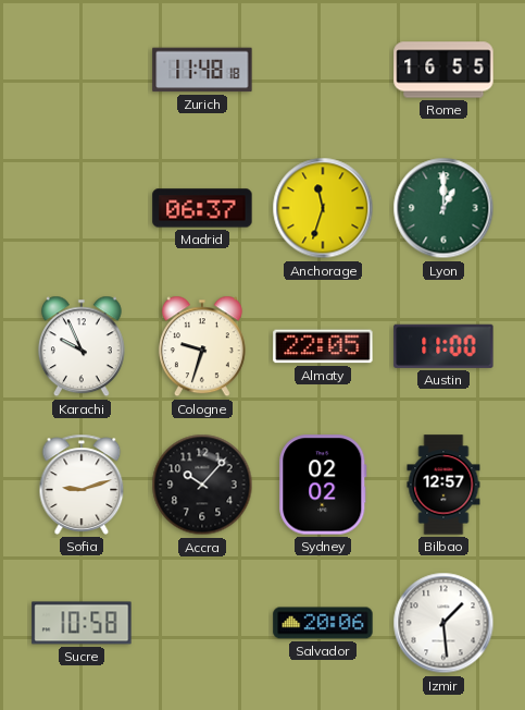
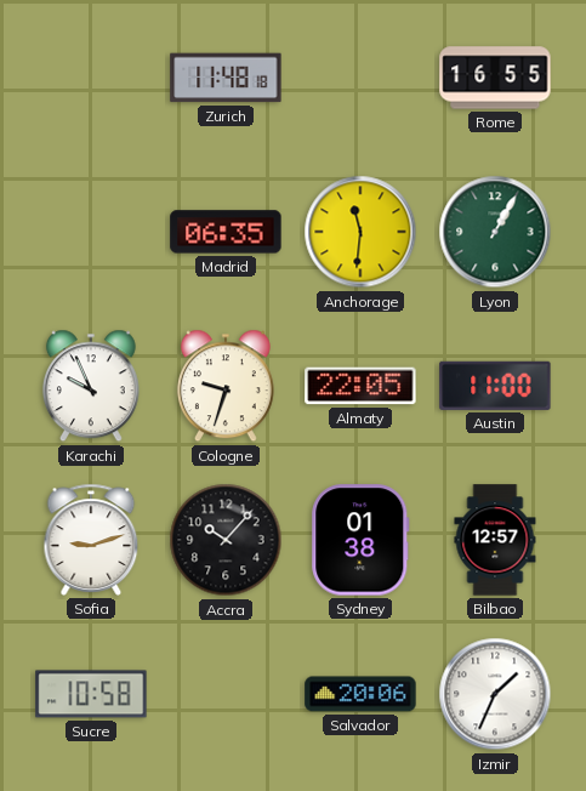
Madrid: 06:37 -> 06:35
Anchorage: 11:33 -> 11:31
Lyon: 1:00 -> 1:05
Sydney: 02:02 -> 01:38
Izmir: 1:29 -> 1:34
